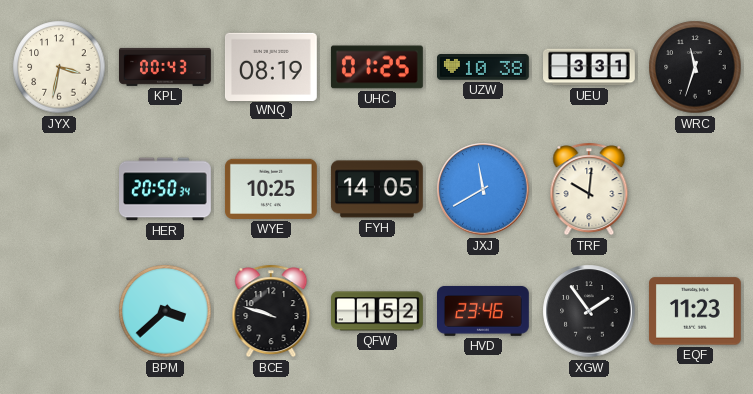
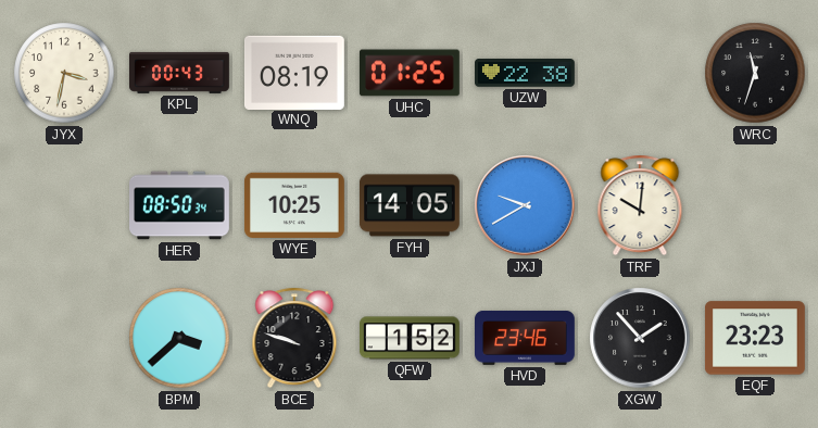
UZW: 10:38 -> 22:38
UEU: 3:31 -> none
HER: 20:50 -> 08:50
JXJ: 11:40 -> 9:40
XGW: 1:54 -> 1:53
EQF: 11:23 -> 23:23
